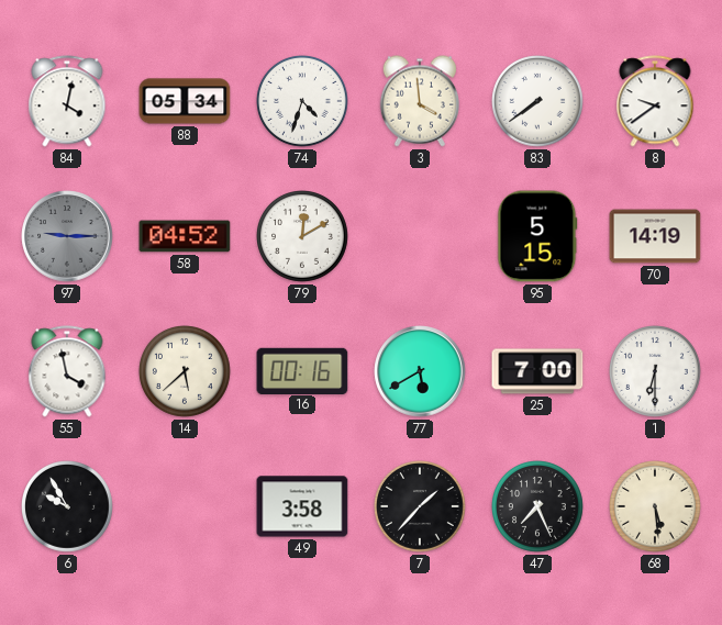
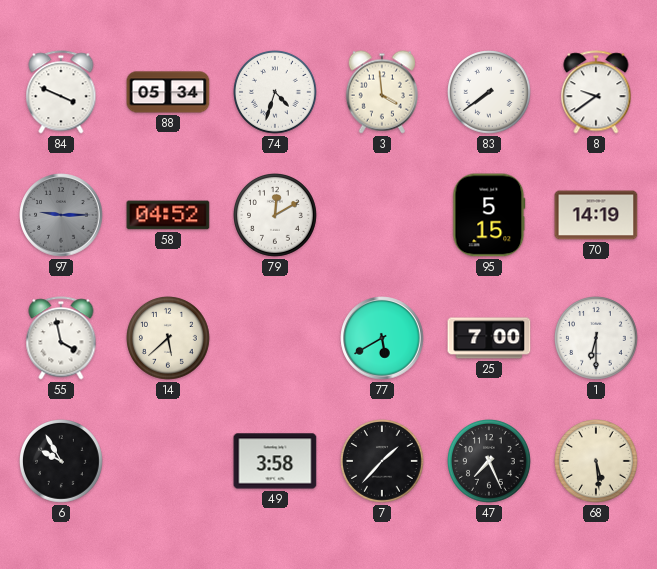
84: 4:02 -> 3:49
16: 00:16 -> none
